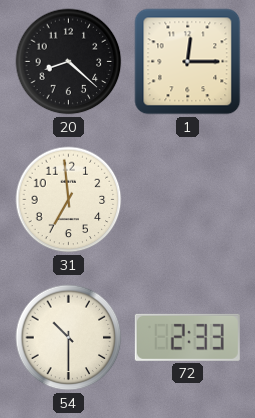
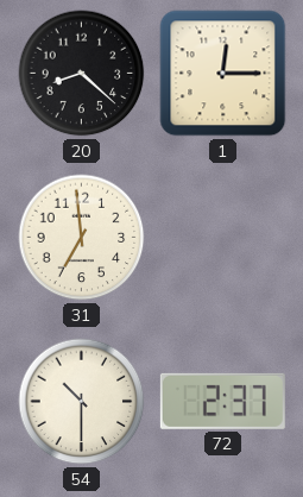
72: 2:33 -> 2:37
